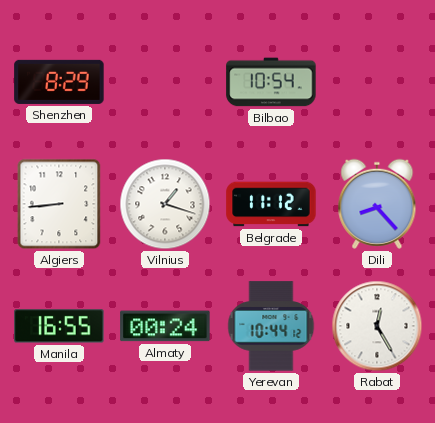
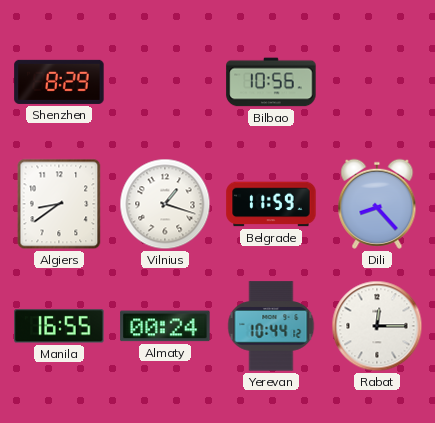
Bilbao: 10:54 -> 10:56
Algiers: 8:44 -> 8:39
Belgrade: 11:12 -> 11:59
Rabat: 12:25 -> 12:15
